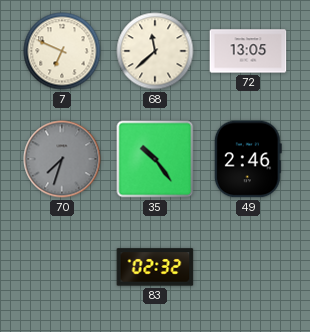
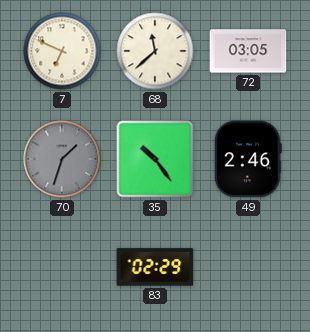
72: 13:05 -> 03:05
70: 7:33 -> 1:33
83: 02:32 -> 02:29
